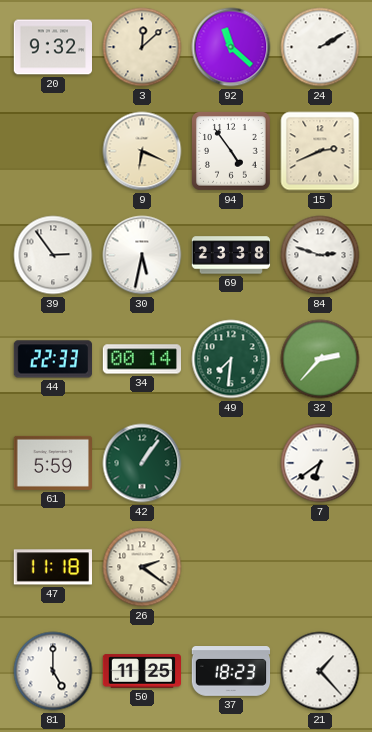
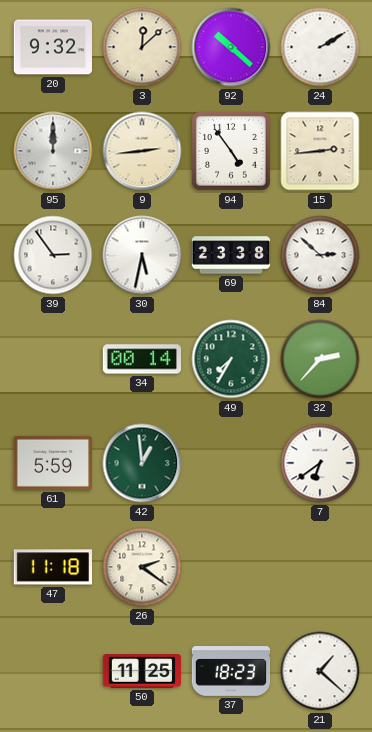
92: 11:22 -> 10:22
95: none -> 12:00
9: 6:19 -> 2:44
15: 2:41 -> 2:44
84: 2:48 -> 2:52
44: 22:33 -> none
49: 7:31 -> 7:35
42: 1:06 -> 12:59
81: 5:00 -> none
21: 1:23 -> 1:22
